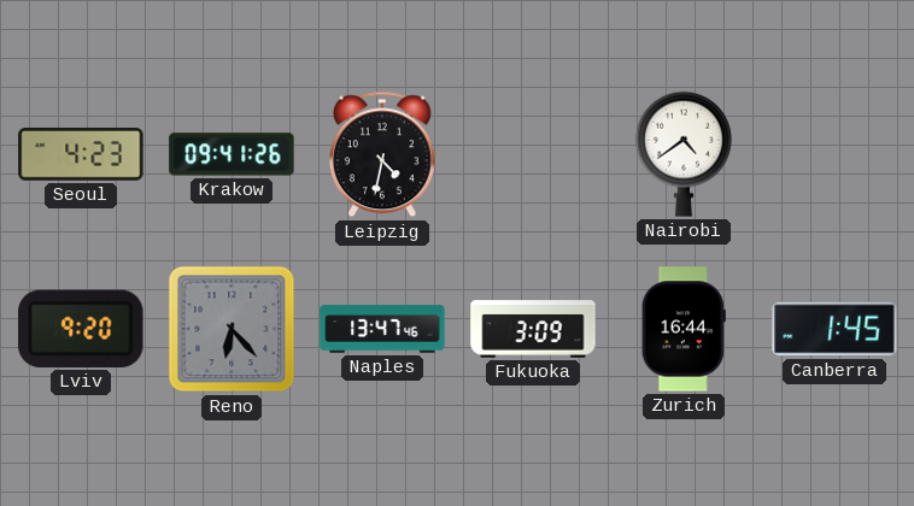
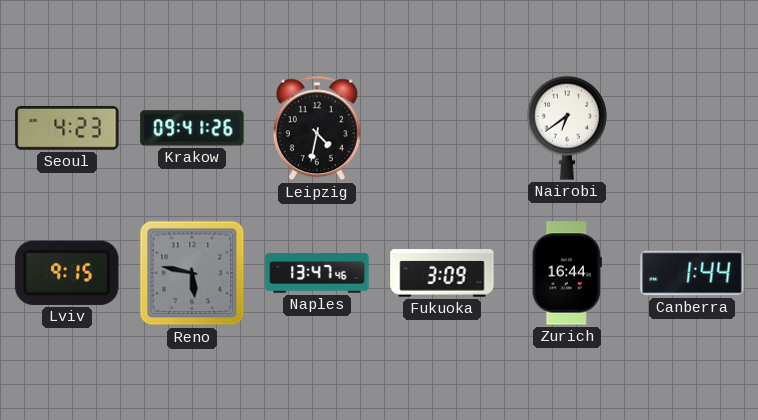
Nairobi: 4:39 -> 6:39
Lviv: 9:20 -> 9:15
Reno: 6:23 -> 5:47
Canberra: 1:45 -> 1:44
